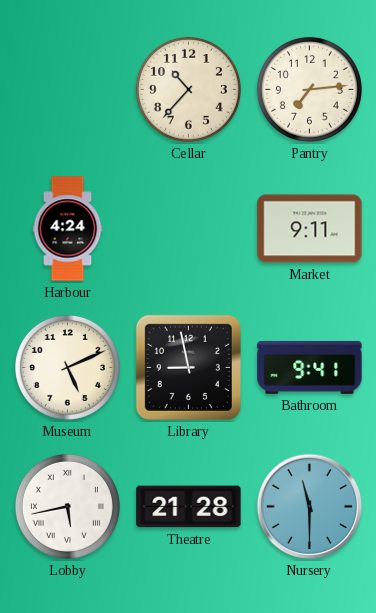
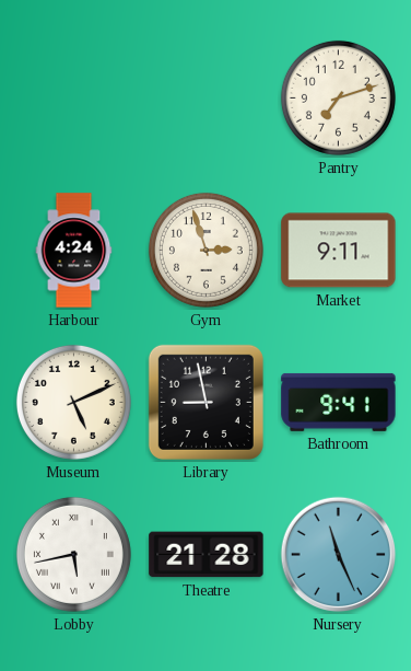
Cellar: 10:37 -> none
Pantry: 7:14 -> 7:12
Gym: none -> 2:57
Nursery: 11:30 -> 11:26
